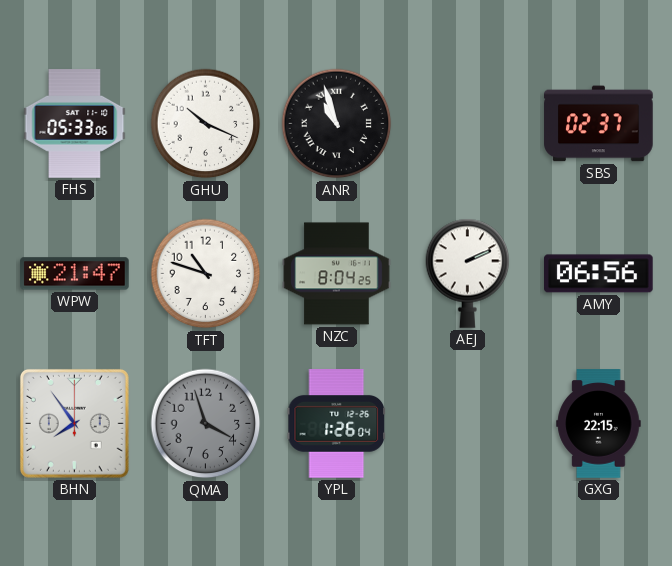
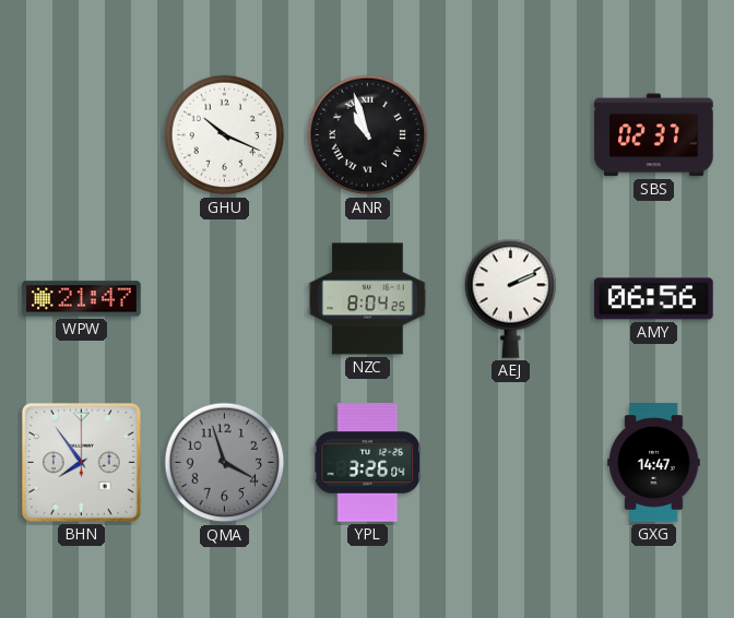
FHS: 05:33 -> none
TFT: 10:48 -> none
YPL: 1:26 -> 3:26
GXG: 22:15 -> 14:47
